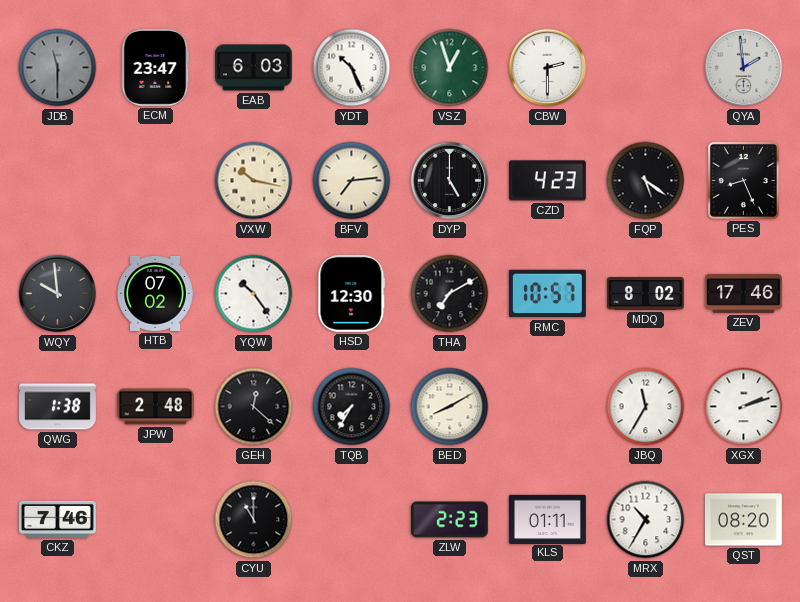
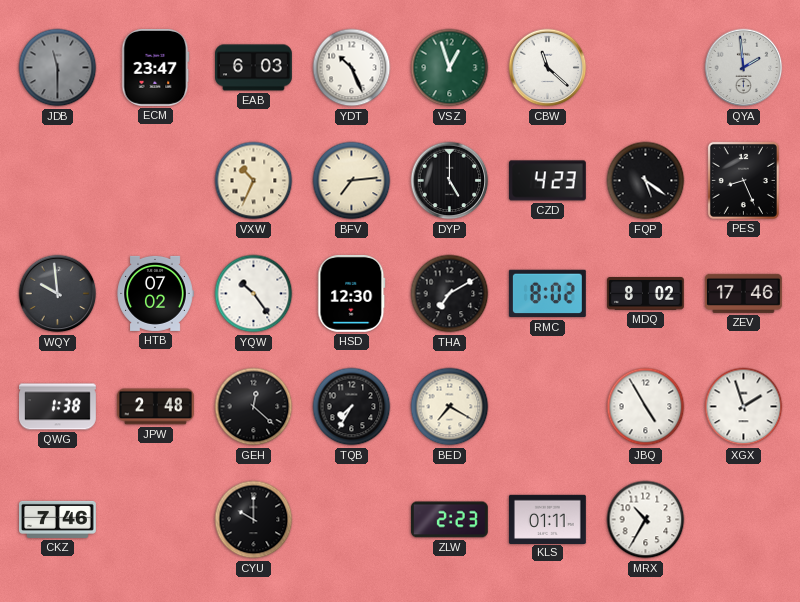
CBW: 2:30 -> 11:22
VXW: 10:17 -> 10:34
RMC: 10:57 -> 8:02
BED: 8:10 -> 7:20
JBQ: 11:35 -> 4:55
XGX: 2:12 -> 1:57
CYU: 11:00 -> 10:00
QST: 08:20 -> none
